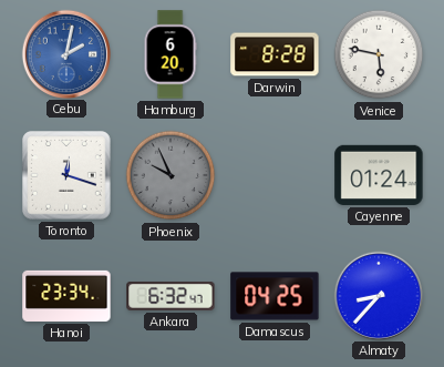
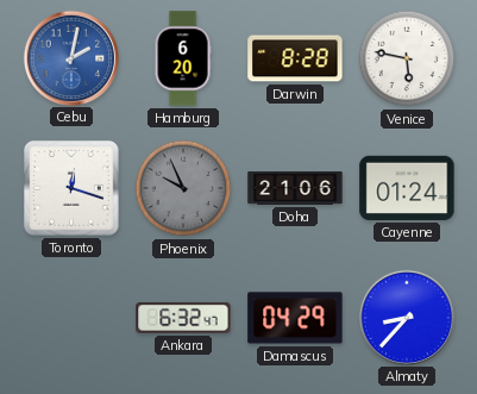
Doha: none -> 21:06
Hanoi: 23:34 -> none
Damascus: 04:25 -> 04:29
